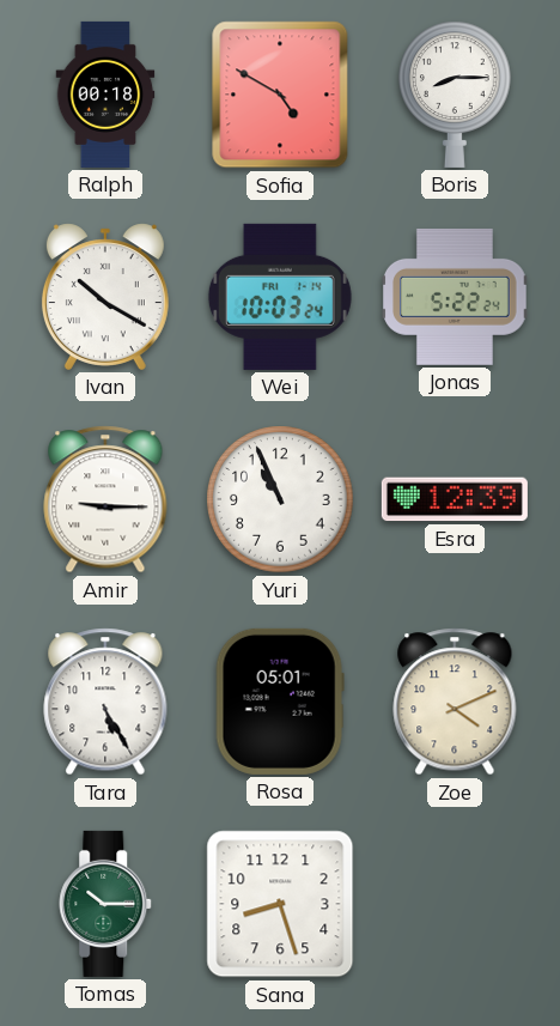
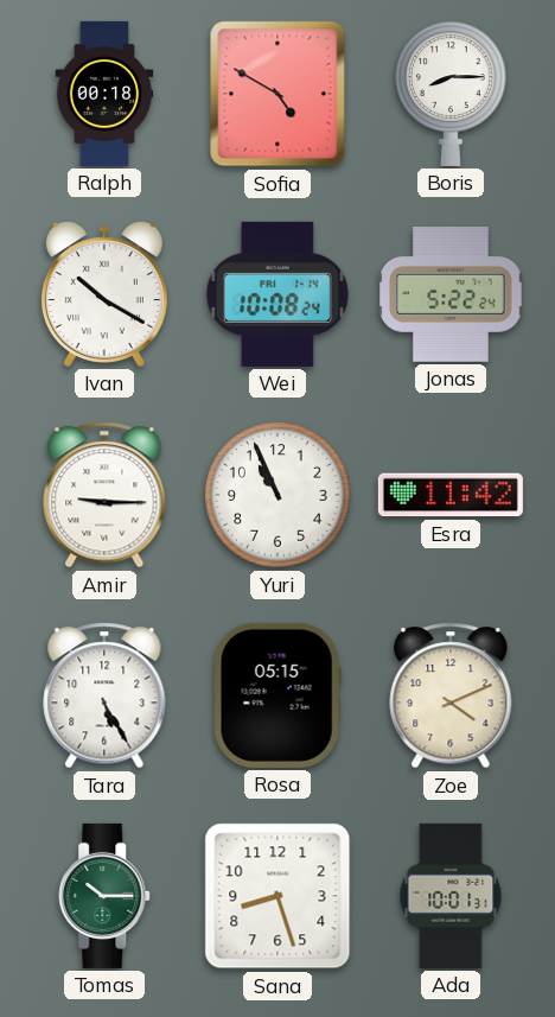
Wei: 10:03 -> 10:08
Esra: 12:39 -> 11:42
Rosa: 05:01 -> 05:15
Ada: none -> 10:01
